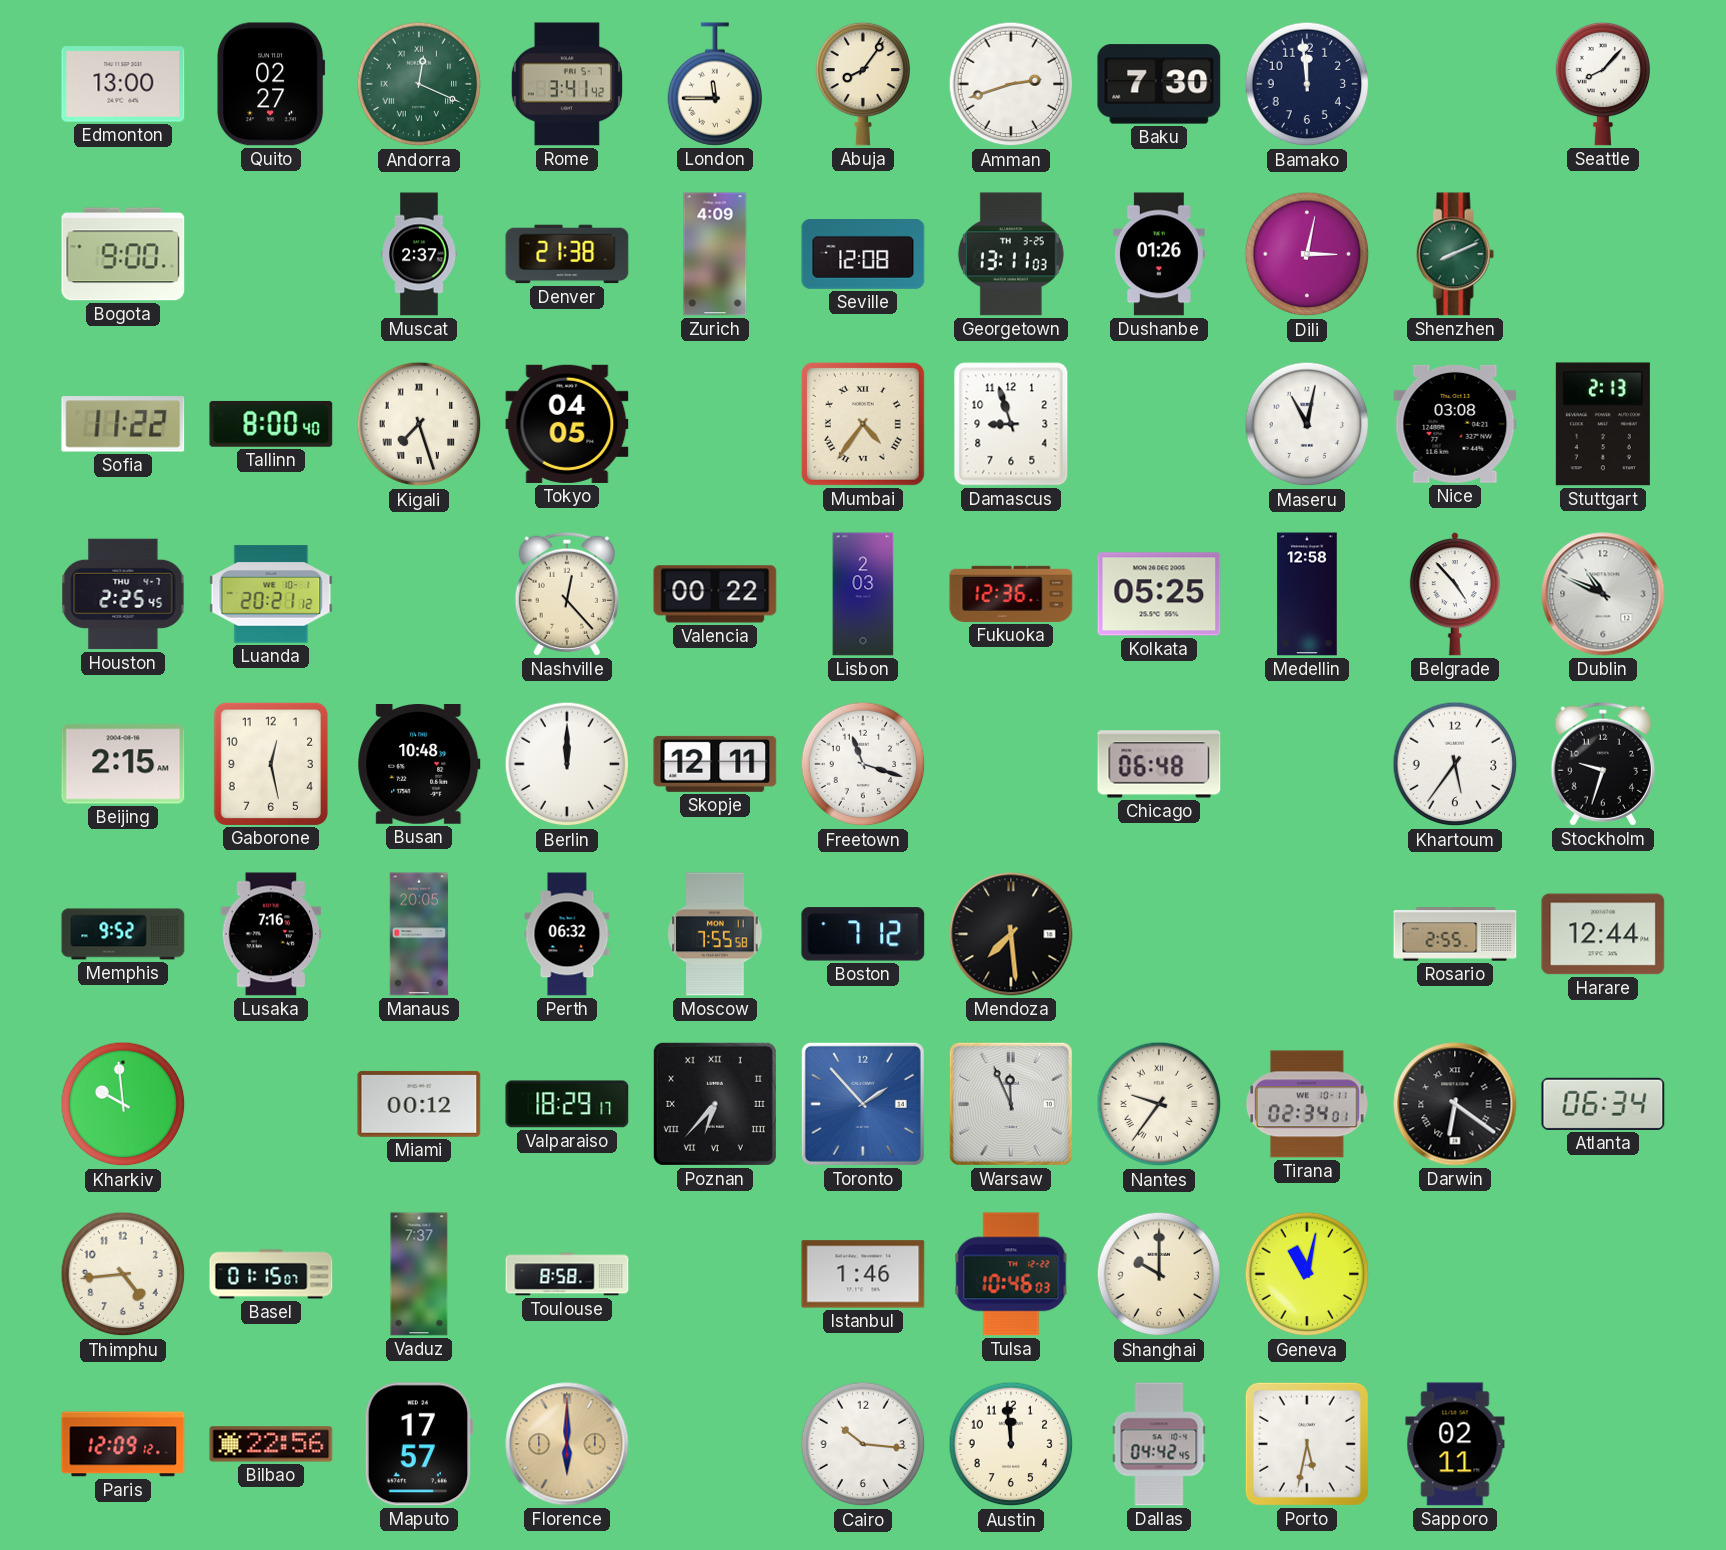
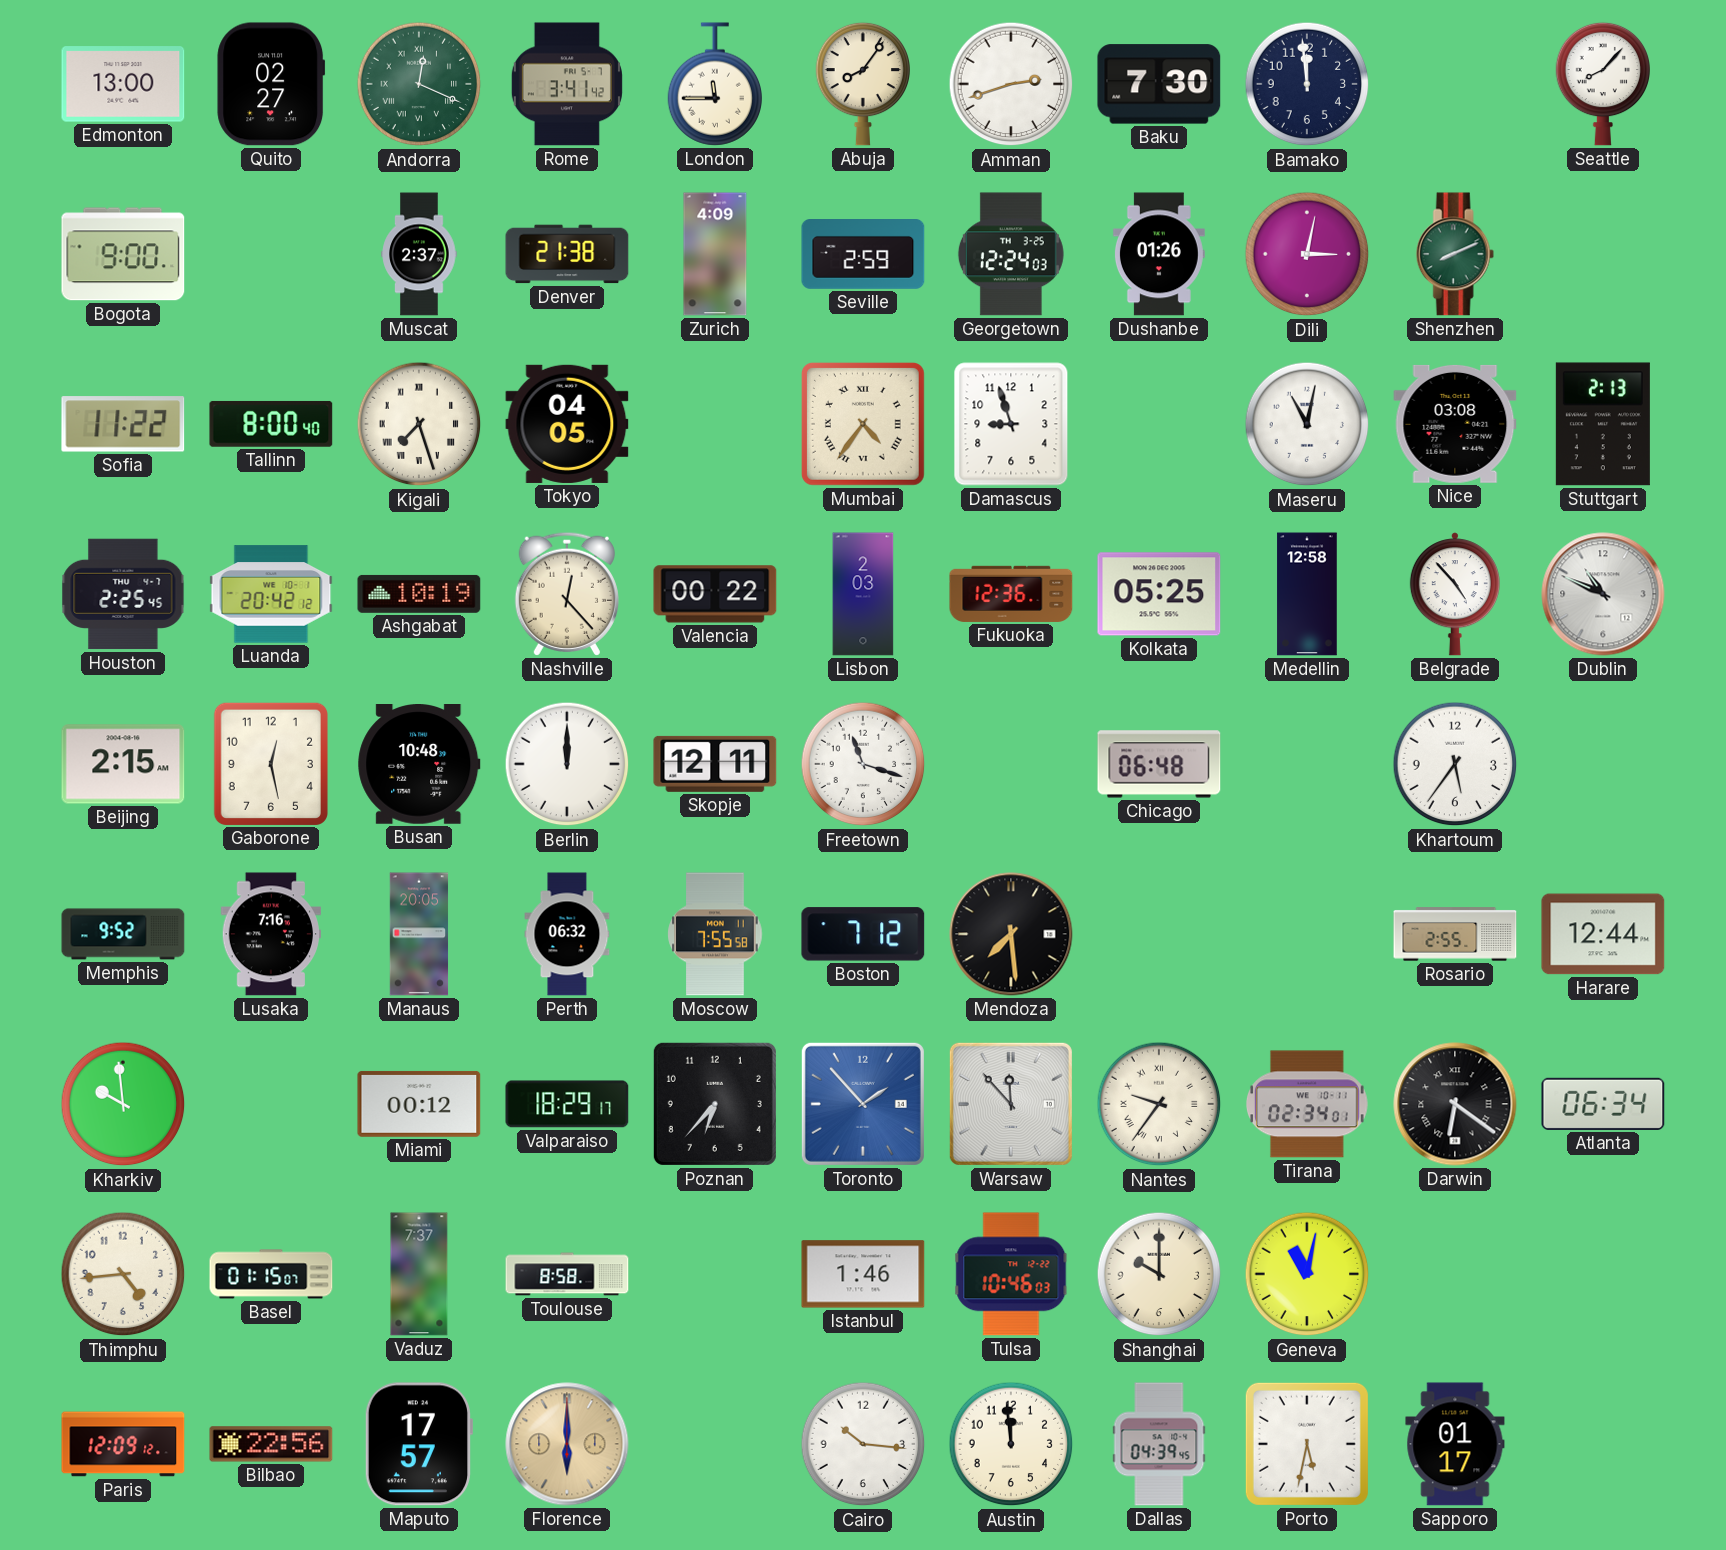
Seville: 12:08 -> 2:59
Georgetown: 13:11 -> 12:24
Luanda: 20:21 -> 20:42
Ashgabat: none -> 10:19
Stockholm: 9:33 -> none
Poznan numerals: Roman -> Arabic
Warsaw: 11:56 -> 11:53
Dallas: 04:42 -> 04:39
Sapporo: 02:11 -> 01:17
